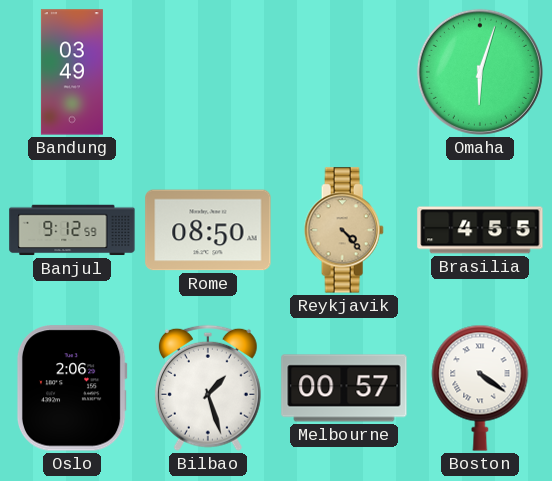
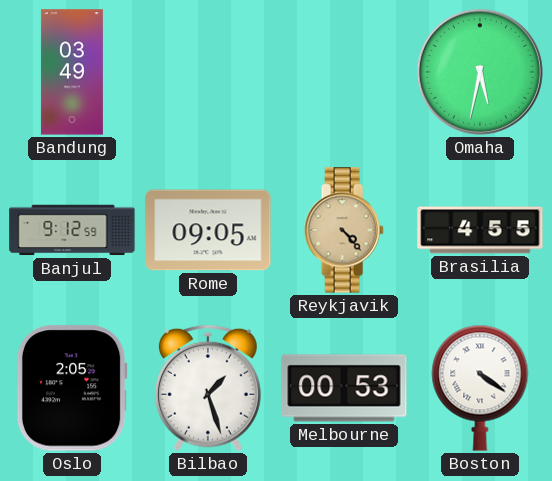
Omaha: 6:03 -> 5:32
Rome: 08:50 -> 09:05
Oslo: 2:06 -> 2:05
Melbourne: 00:57 -> 00:53
